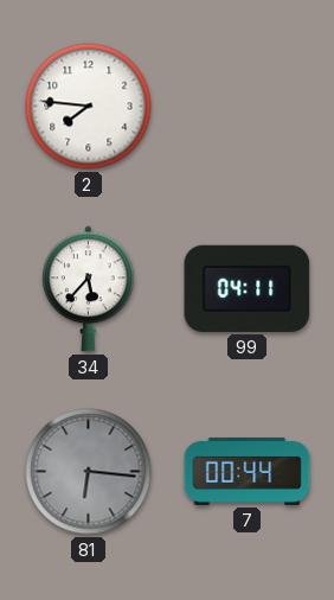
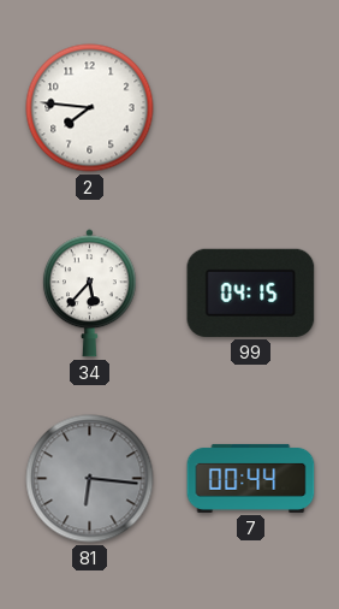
99: 04:11 -> 04:15
